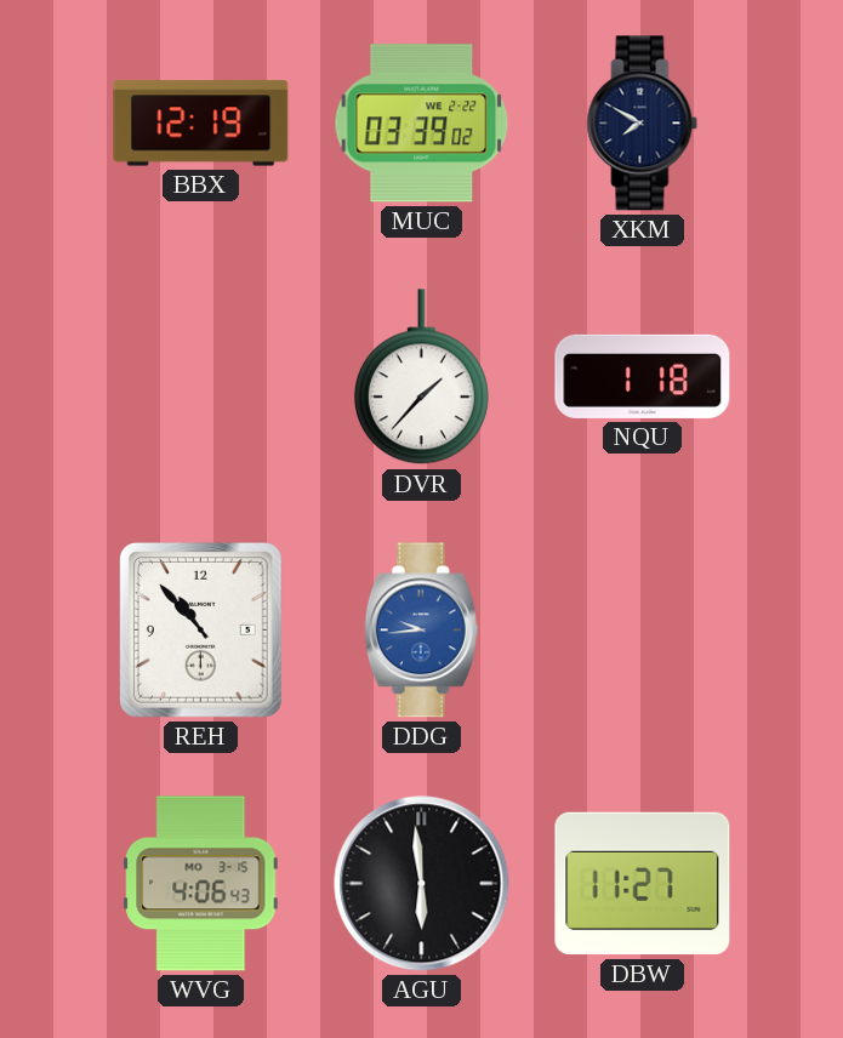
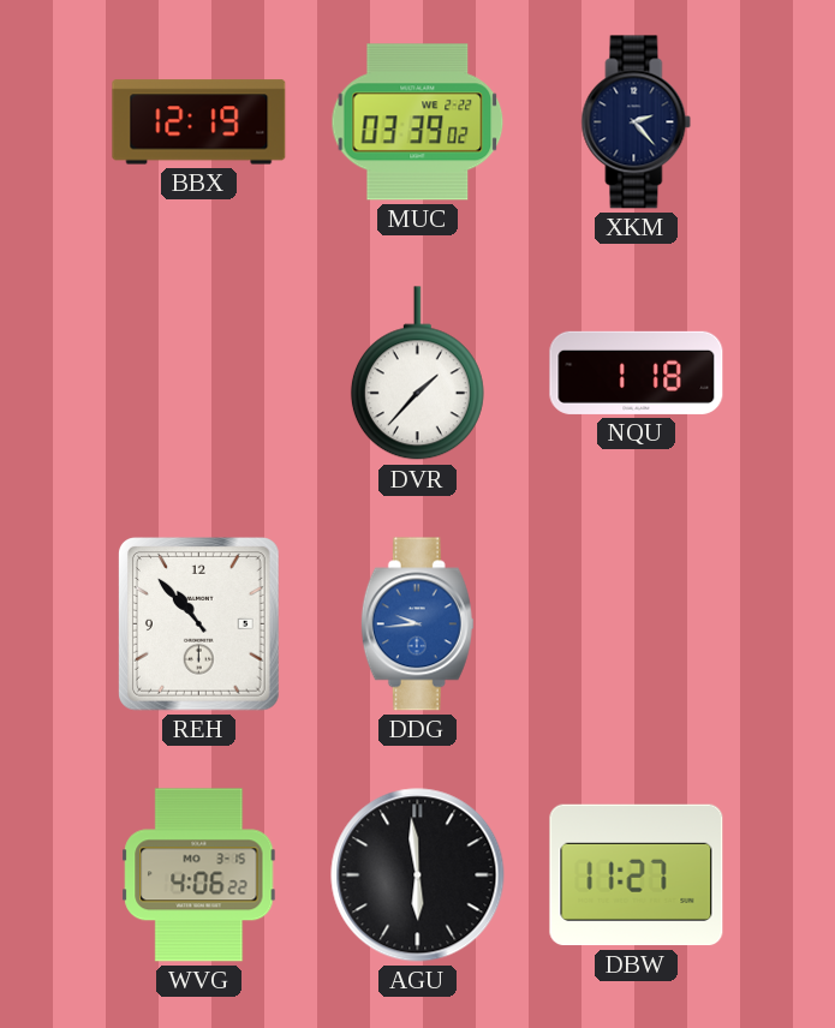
XKM: 7:50 -> 2:23
WVG: 4:06:43 -> 4:06:22
